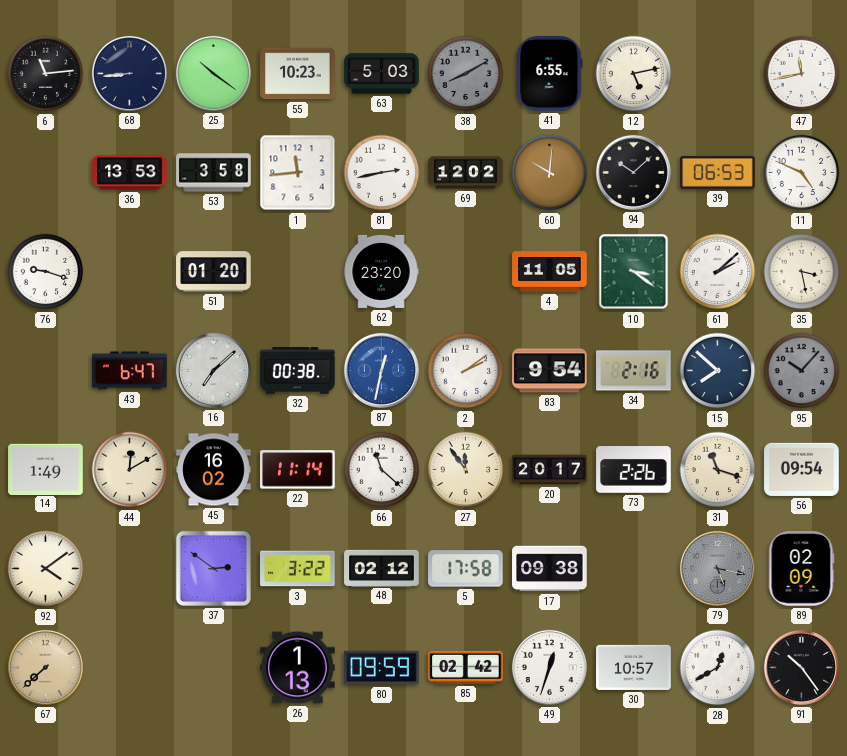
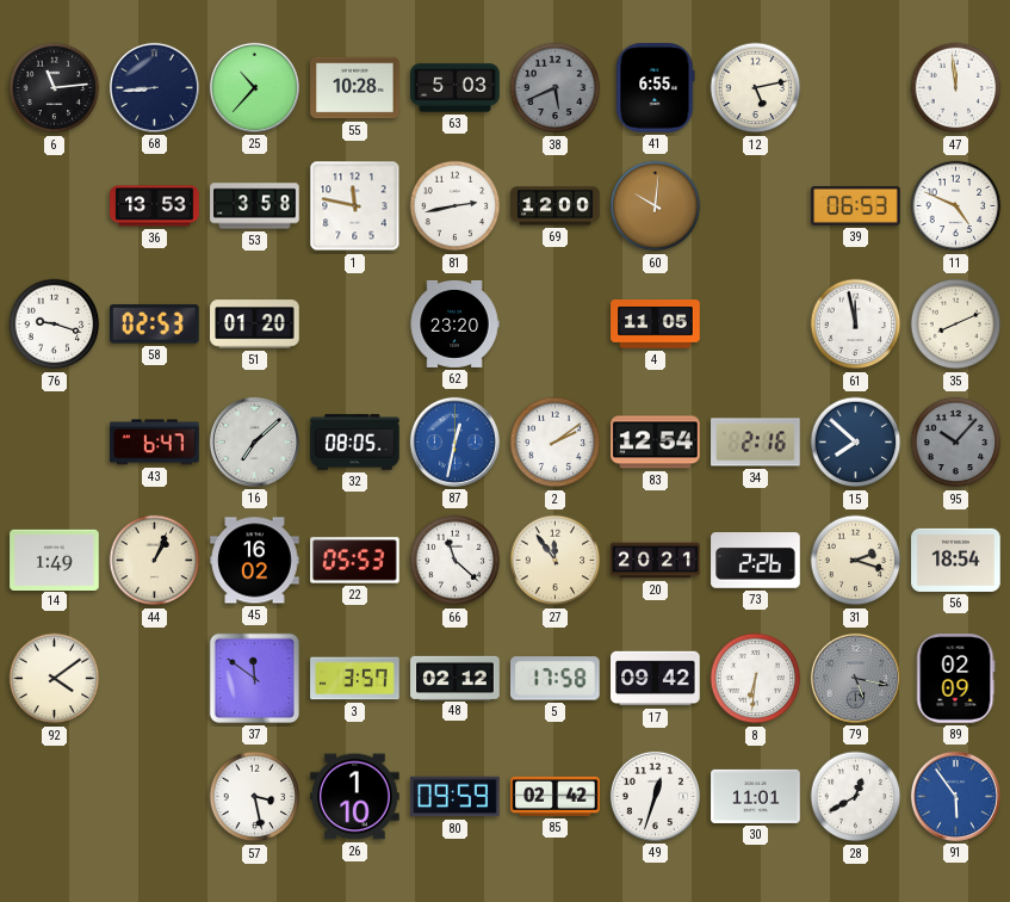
25: 10:21 -> 10:37
55: 10:23 -> 10:28
38: 8:10 -> 5:41
47: 11:43 -> 11:59
1: 11:44 -> 11:47
69: 12:02 -> 12:00
94: 10:08 -> none
58: none -> 02:53
10: 3:21 -> none
61: 2:08 -> 11:58
35: 3:28 -> 8:11
32: 00:38 -> 08:05
83: 9:54 -> 12:54
44: 12:10 -> 1:04
22: 11:14 -> 05:53
20: 20:17 -> 20:21
31: 11:18 -> 2:18
56: 09:54 -> 18:54
37: 2:51 -> 11:51
3: 3:22 -> 3:57
17: 09:38 -> 09:42
8: none -> 6:31
67: 7:38 -> none
57: none -> 3:28
26: 1:13 -> 1:10
30: 10:57 -> 11:01
91: 10:24 -> 5:54
91 dial: black -> blue
